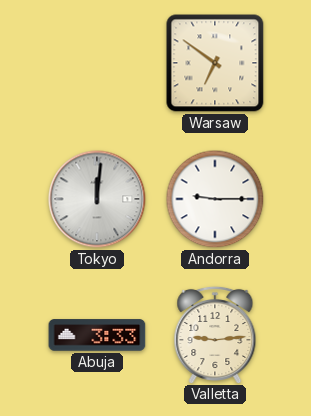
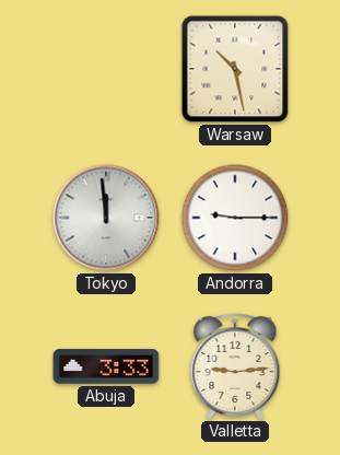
Warsaw: 6:51 -> 10:28
Tokyo: 12:01 -> 11:59
